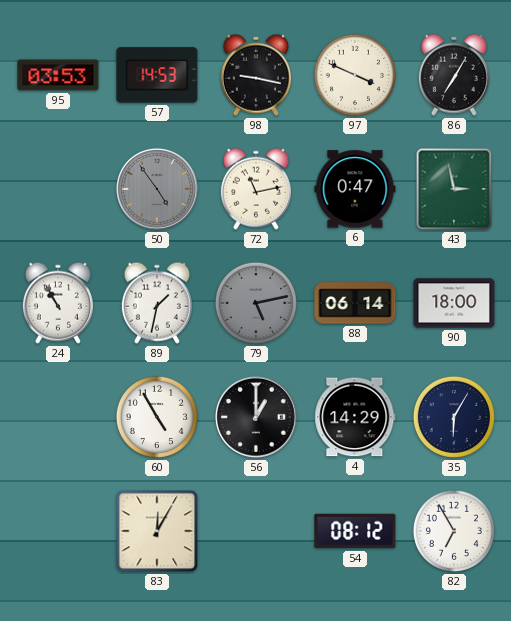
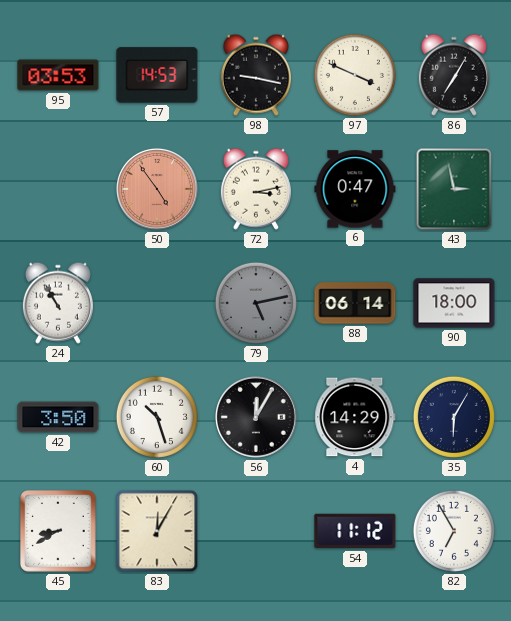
50 dial: grey -> salmon
72: 11:13 -> 3:13
89: 1:32 -> none
42: none -> 3:50
60: 4:55 -> 10:27
56: 1:00 -> 12:05
45: none -> 8:40
54: 08:12 -> 11:12
